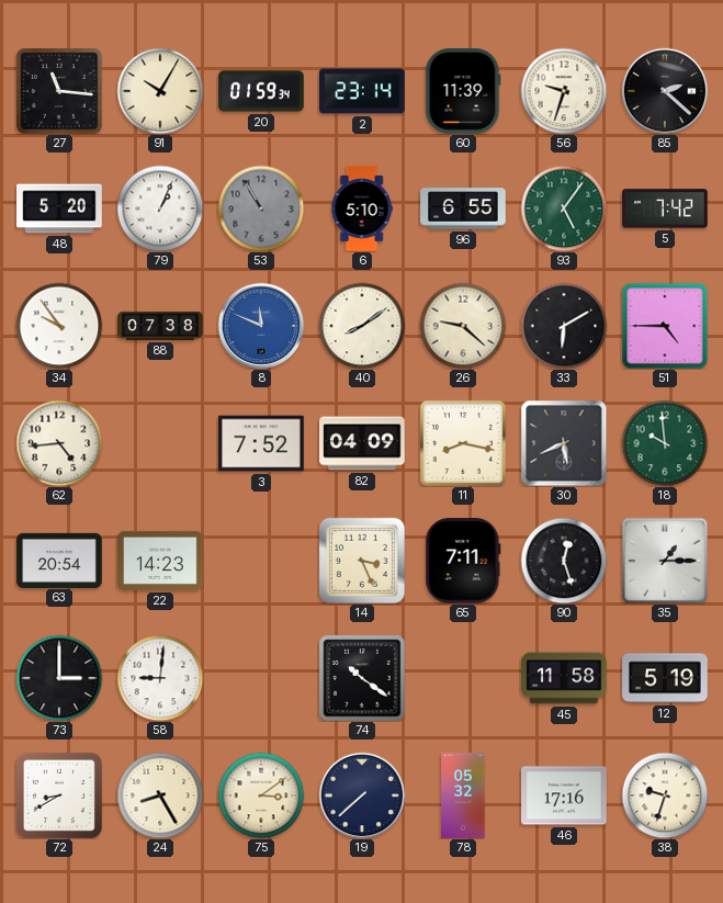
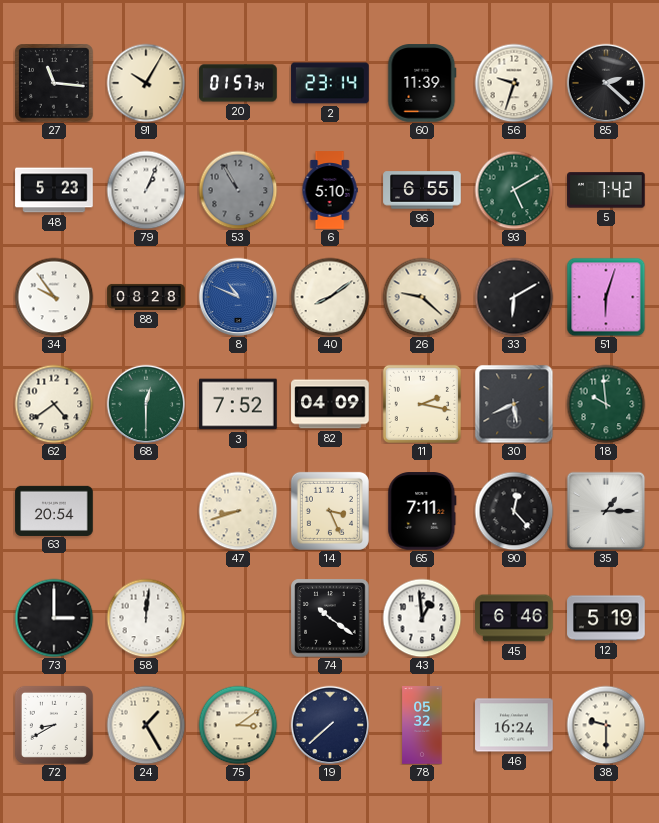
20: 01:59 -> 01:57
48: 5:20 -> 5:23
93: 5:06 -> 5:10
88: 07:38 -> 08:28
8: 11:49 -> 10:49
51: 4:45 -> 6:03
62: 4:44 -> 4:39
68: none -> 12:30
11: 8:17 -> 2:17
22: 14:23 -> none
47: none -> 8:42
90: 12:27 -> 12:23
58: 9:01 -> 12:01
43: none -> 12:59
45: 11:58 -> 6:46
24: 8:25 -> 1:25
46: 17:16 -> 16:24
38: 9:33 -> 9:30
